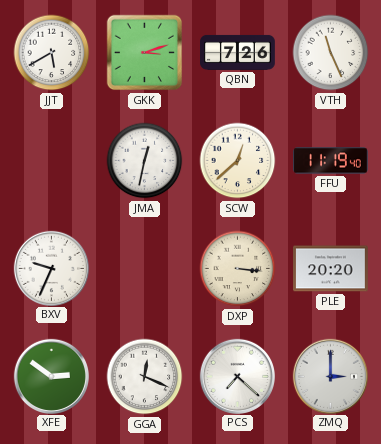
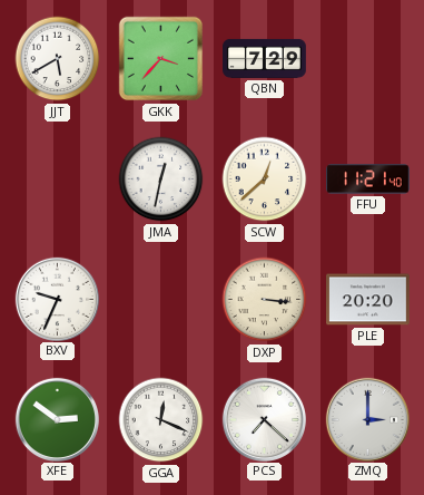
GKK: 3:12 -> 3:37
QBN: 7:26 -> 7:29
VTH: 11:26 -> none
FFU: 11:19 -> 11:21
